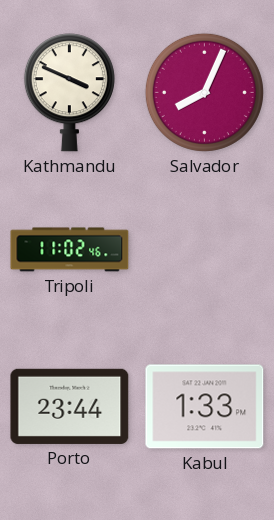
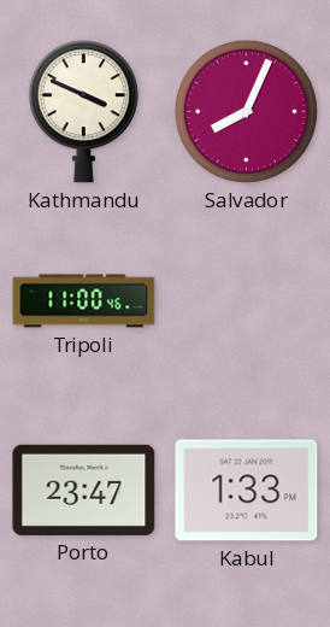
Tripoli: 11:02 -> 11:00
Porto: 23:44 -> 23:47
